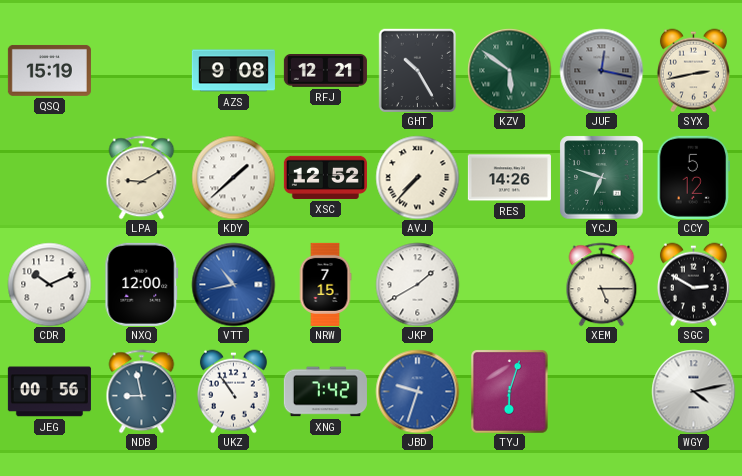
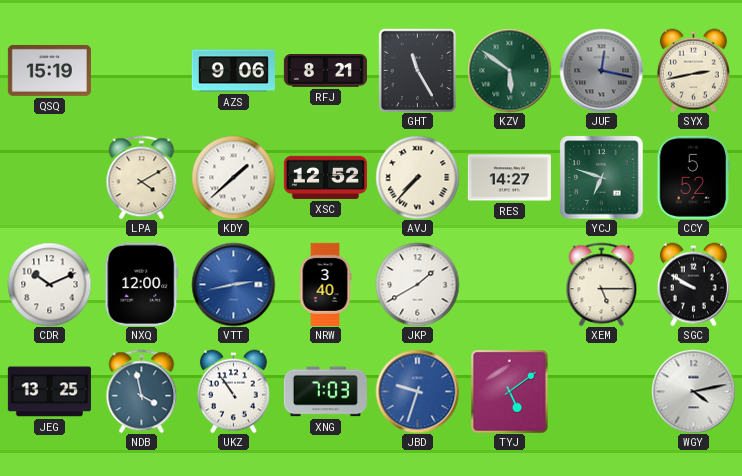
AZS: 9:08 -> 9:06
RFJ: 12:21 -> 8:21
GHT: 10:25 -> 11:25
LPA: 9:10 -> 4:10
RES: 14:26 -> 14:27
CCY: 5:12 -> 5:52
VTT: 10:43 -> 2:43
NRW: 7:15 -> 3:40
SGC: 2:50 -> 9:50
JEG: 00:56 -> 13:25
NDB: 8:58 -> 3:58
XNG: 7:42 -> 7:03
TYJ: 6:03 -> 5:09
